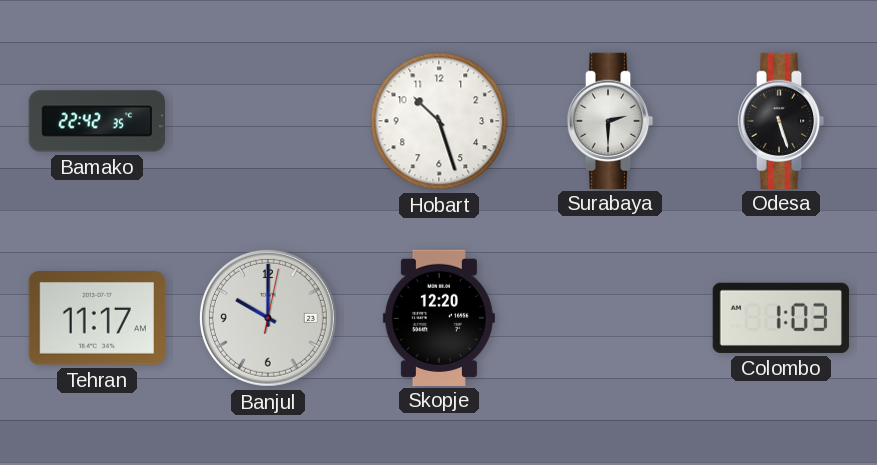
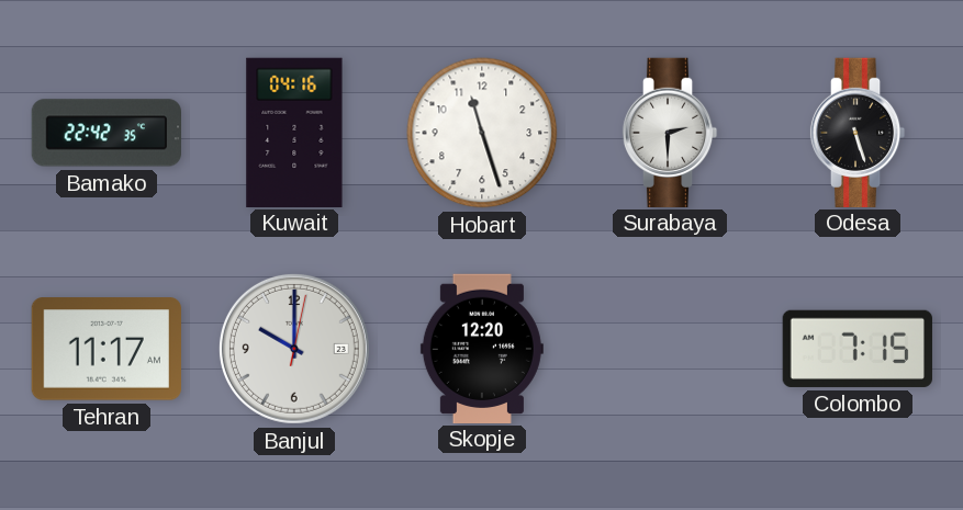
Kuwait: none -> 04:16
Hobart: 10:27 -> 11:27
Colombo: 1:03 -> 7:15
